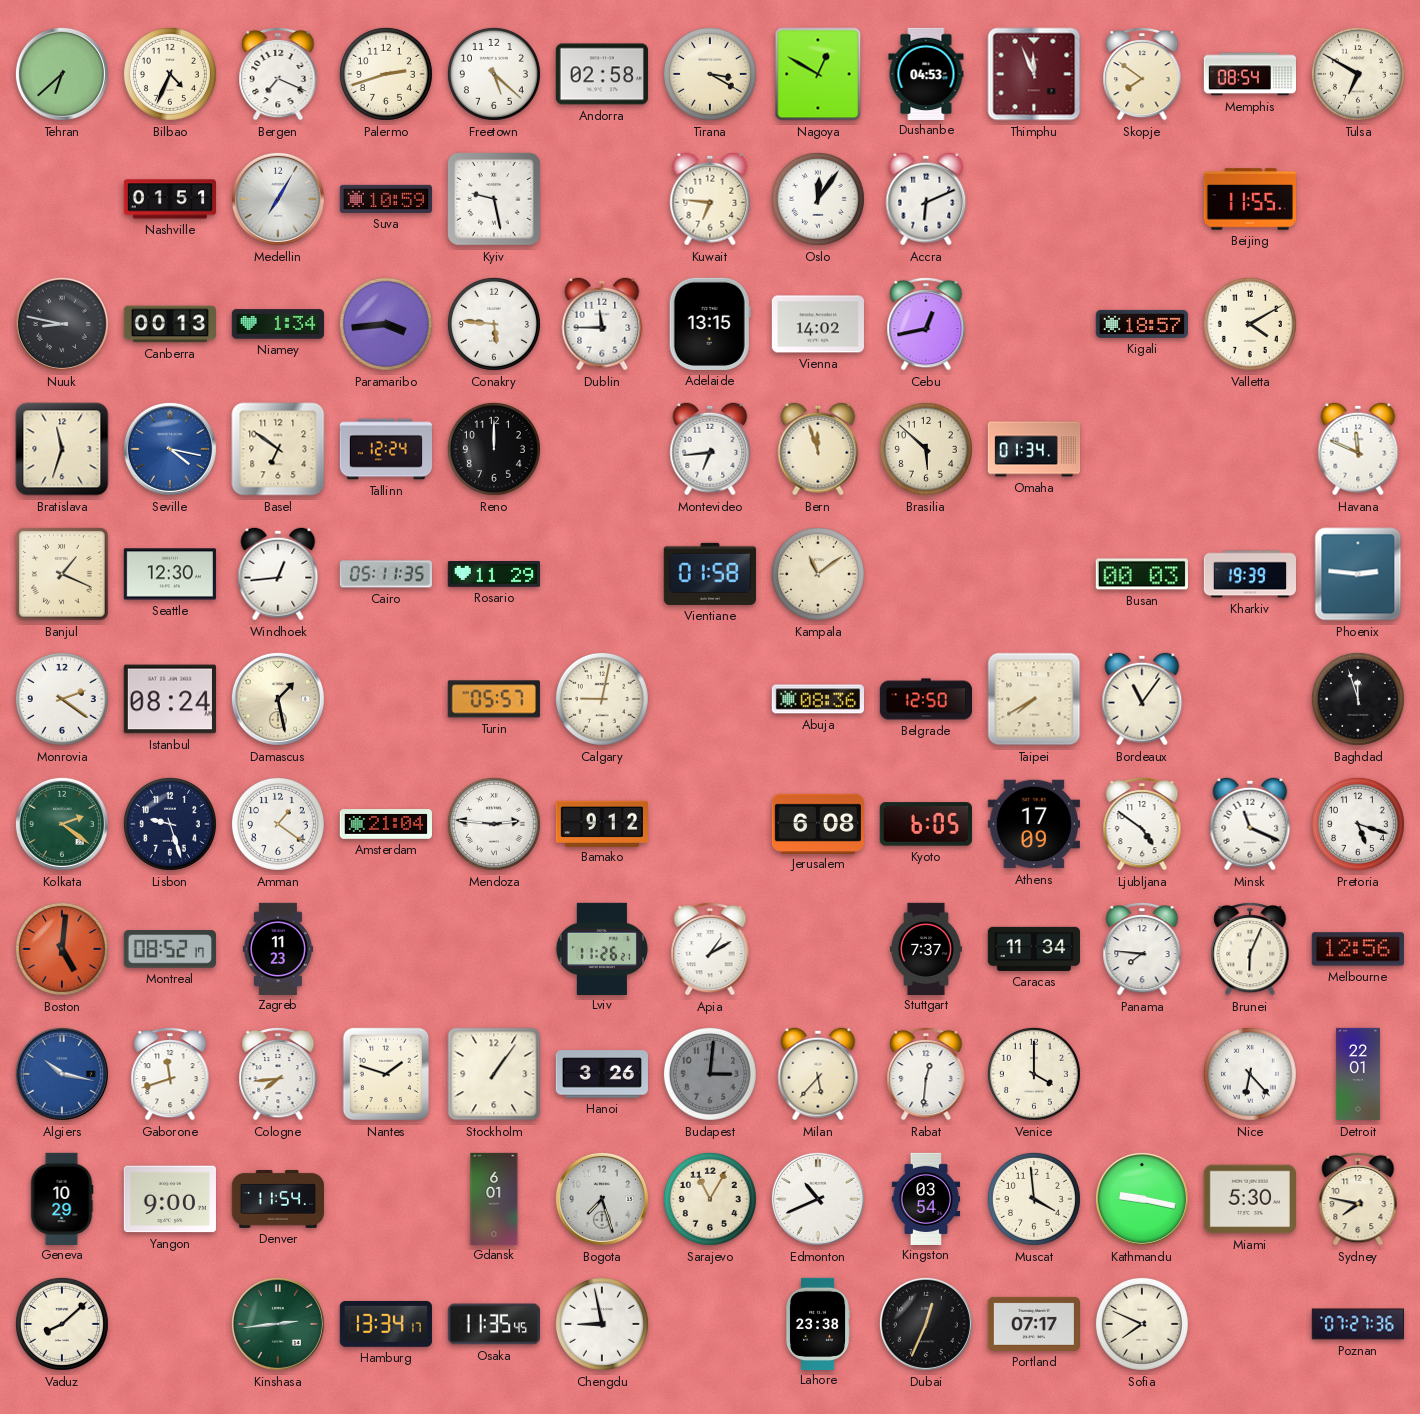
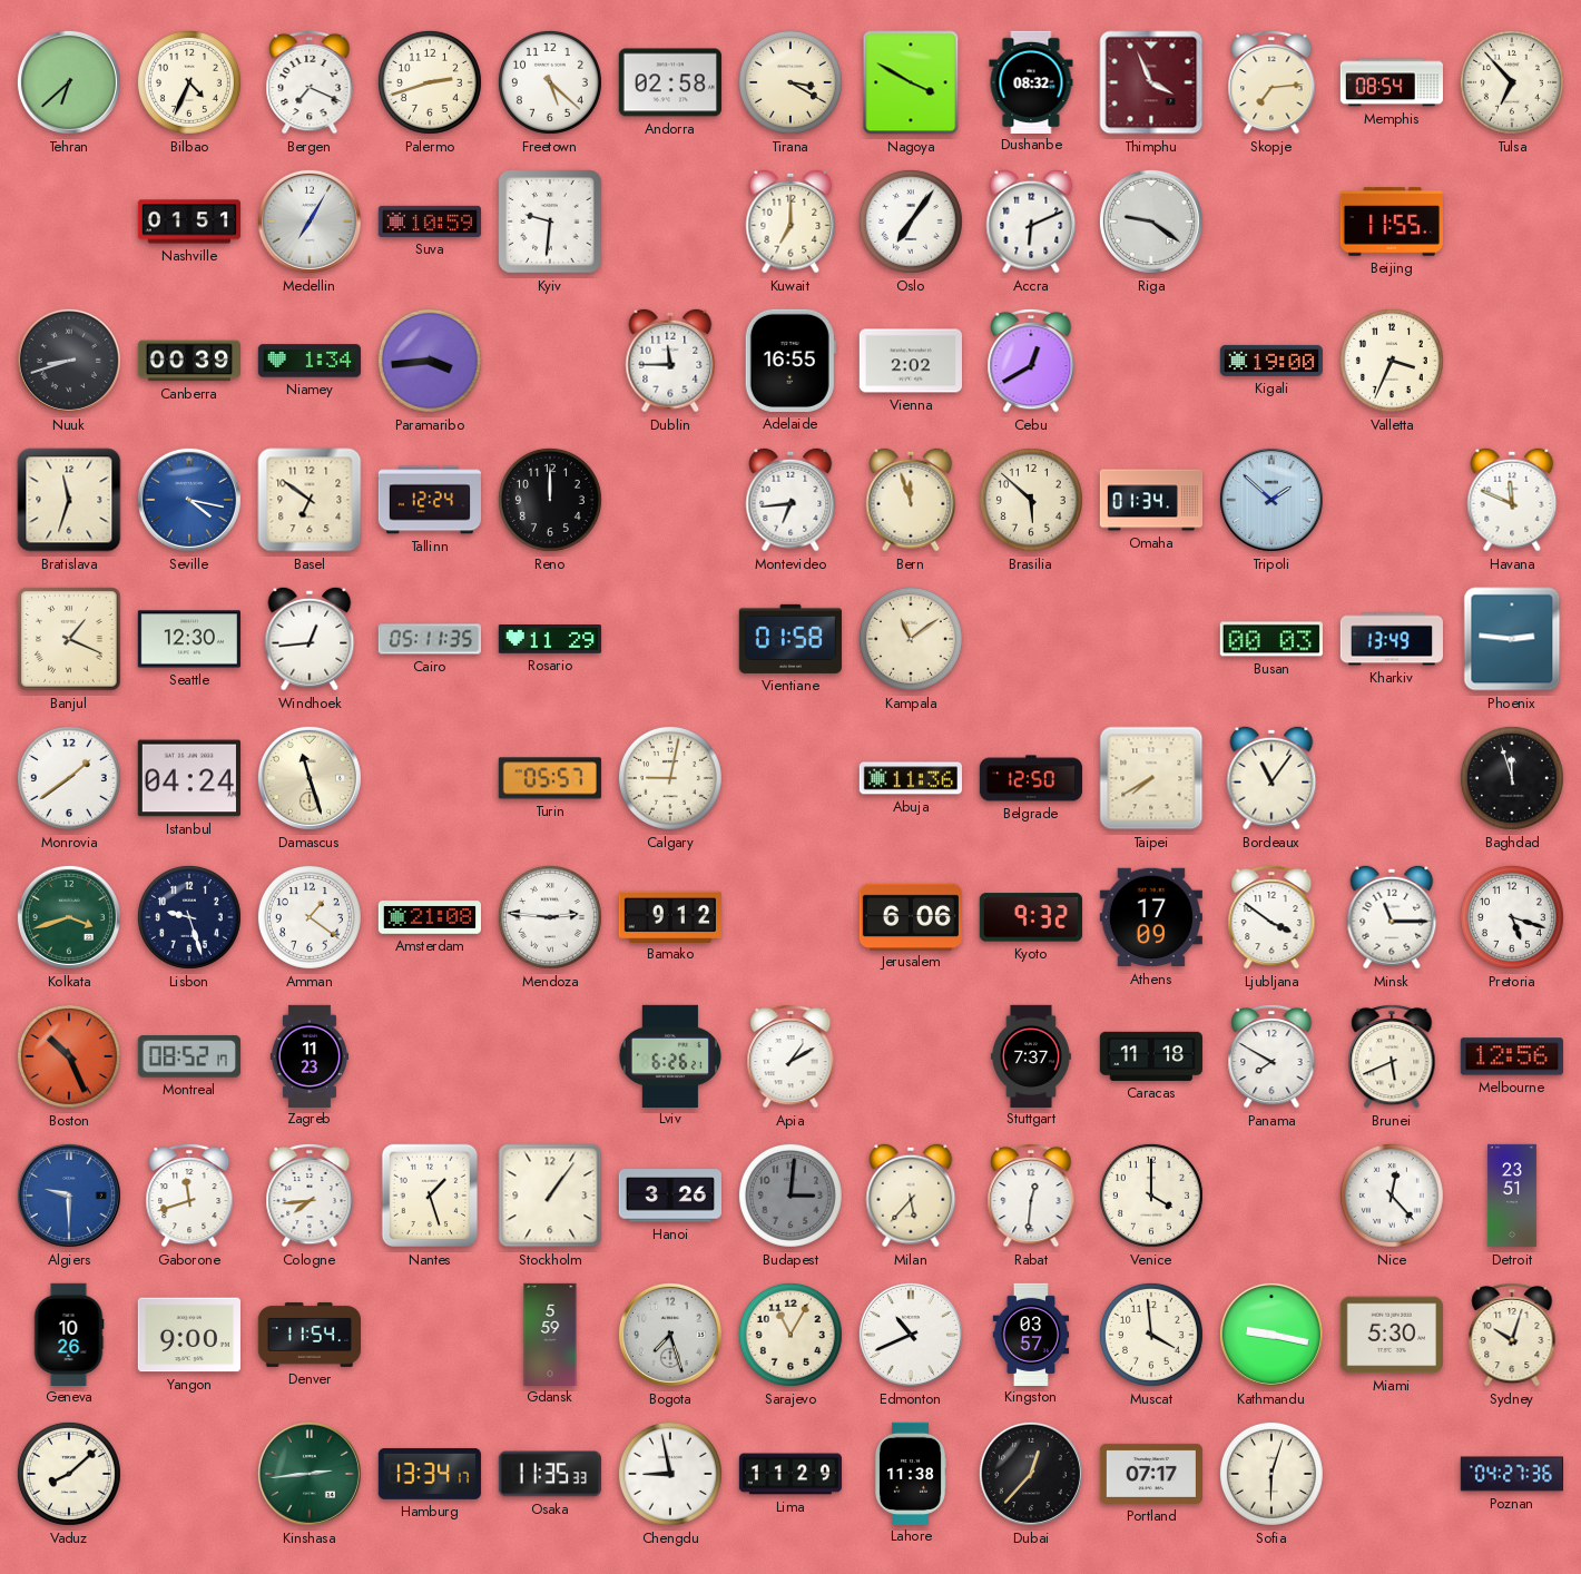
Nagoya: 12:50 -> 3:50
Dushanbe: 04:53 -> 08:32
Thimphu: 11:56 -> 3:56
Skopje: 7:51 -> 7:14
Tulsa: 6:50 -> 6:53
Kyiv: 9:28 -> 9:31
Kuwait: 6:46 -> 7:00
Oslo: 12:06 -> 7:06
Riga: none -> 9:21
Nuuk: 8:47 -> 8:42
Canberra: 00:13 -> 00:39
Conakry: 5:46 -> none
Adelaide: 13:15 -> 16:55
Vienna: 14:02 -> 2:02
Cebu: 12:43 -> 12:40
Kigali: 18:57 -> 19:00
Valletta: 4:10 -> 3:34
Tripoli: none -> 1:52
Kharkiv: 19:39 -> 13:49
Monrovia: 2:21 -> 1:39
Istanbul: 08:24 -> 04:24
Damascus: 1:28 -> 11:27
Abuja: 08:36 -> 11:36
Kolkata: 2:21 -> 3:42
Amsterdam: 21:04 -> 21:08
Jerusalem: 6:08 -> 6:06
Kyoto: 6:05 -> 9:32
Ljubljana: 4:51 -> 3:51
Minsk: 11:19 -> 11:15
Boston: 5:01 -> 10:26
Lviv: 11:26 -> 6:26
Caracas: 11:34 -> 11:18
Panama: 7:46 -> 7:50
Brunei: 6:04 -> 5:41
Algiers: 10:17 -> 9:30
Nantes: 1:48 -> 1:27
Nice: 6:23 -> 12:23
Detroit: 22:01 -> 23:51
Geneva: 10:29 -> 10:26
Gdansk: 6:01 -> 5:59
Kingston: 03:54 -> 03:57
Sydney: 7:47 -> 10:03
Osaka: 11:35:45 -> 11:35:33
Lima: none -> 11:29
Lahore: 23:38 -> 11:38
Dubai: 12:34 -> 12:37
Sofia: 7:49 -> 6:03
Poznan: 07:27 -> 04:27
